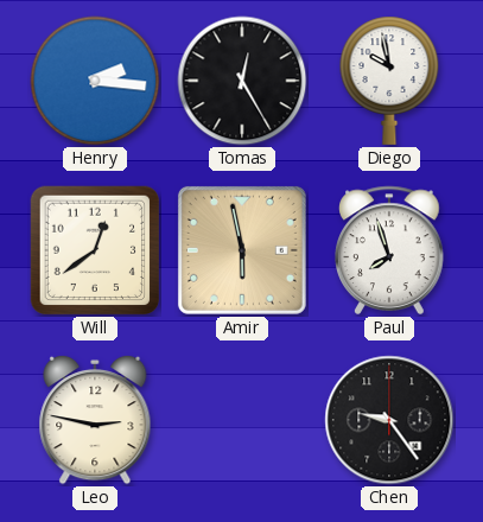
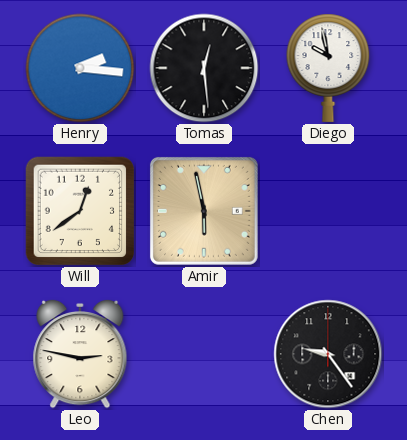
Tomas: 12:25 -> 12:29
Paul: 7:57 -> none
